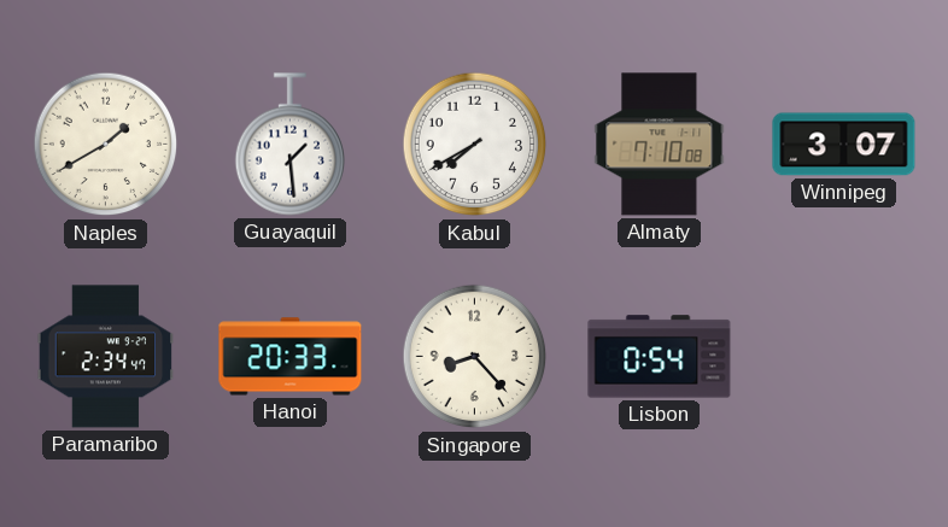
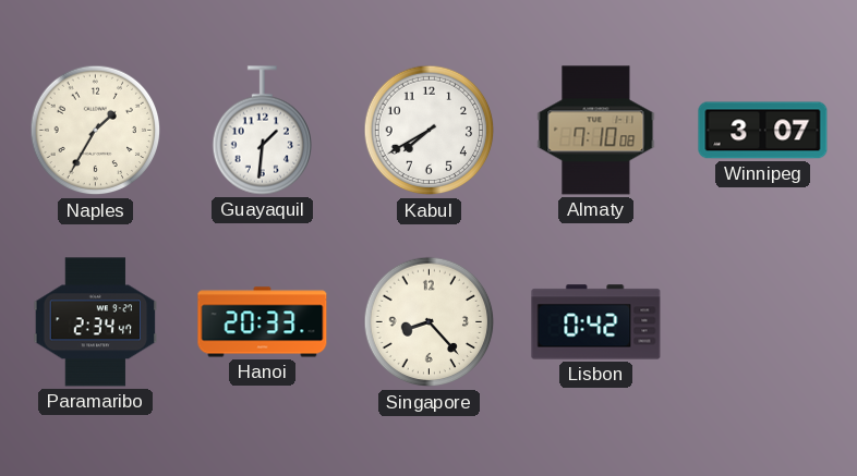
Naples: 1:40 -> 1:35
Guayaquil: 1:29 -> 1:31
Lisbon: 0:54 -> 0:42
